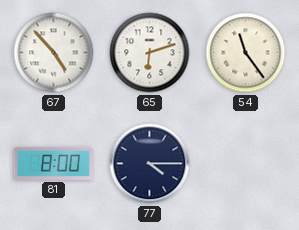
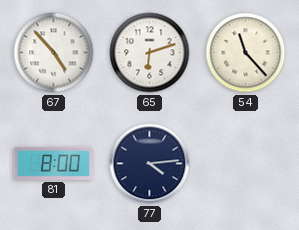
54: 11:24 -> 11:23
77: 4:15 -> 4:14
